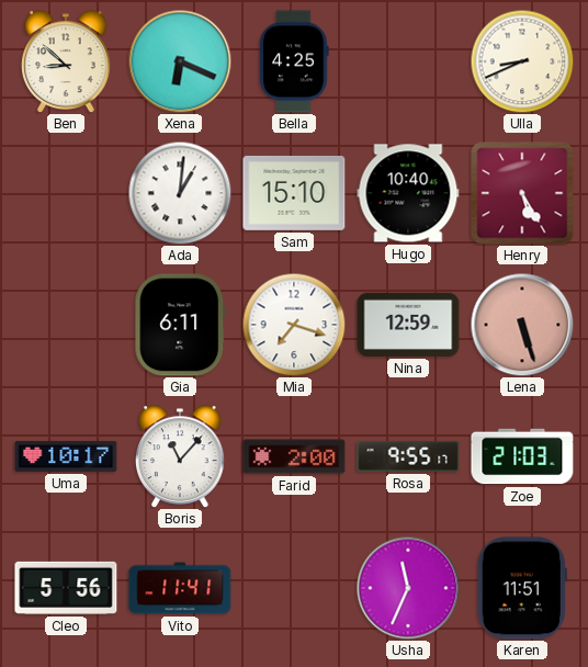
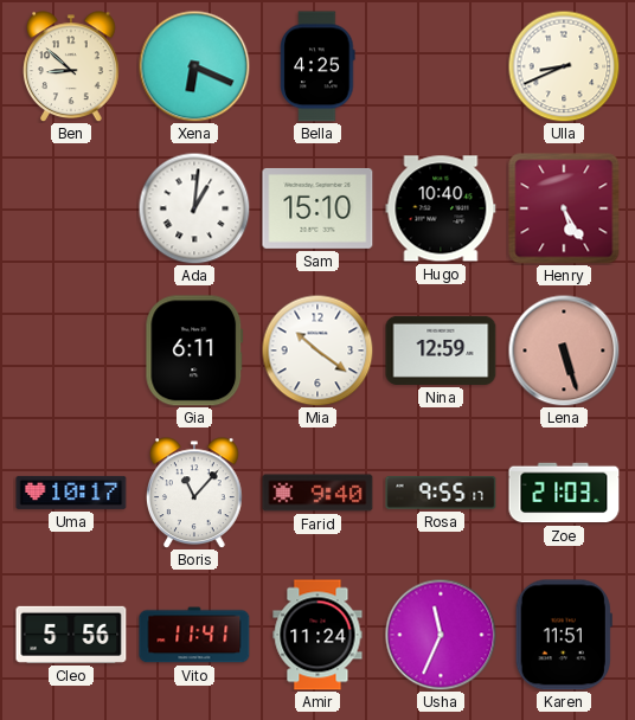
Mia: 7:18 -> 10:21
Farid: 2:00 -> 9:40
Amir: none -> 11:24
